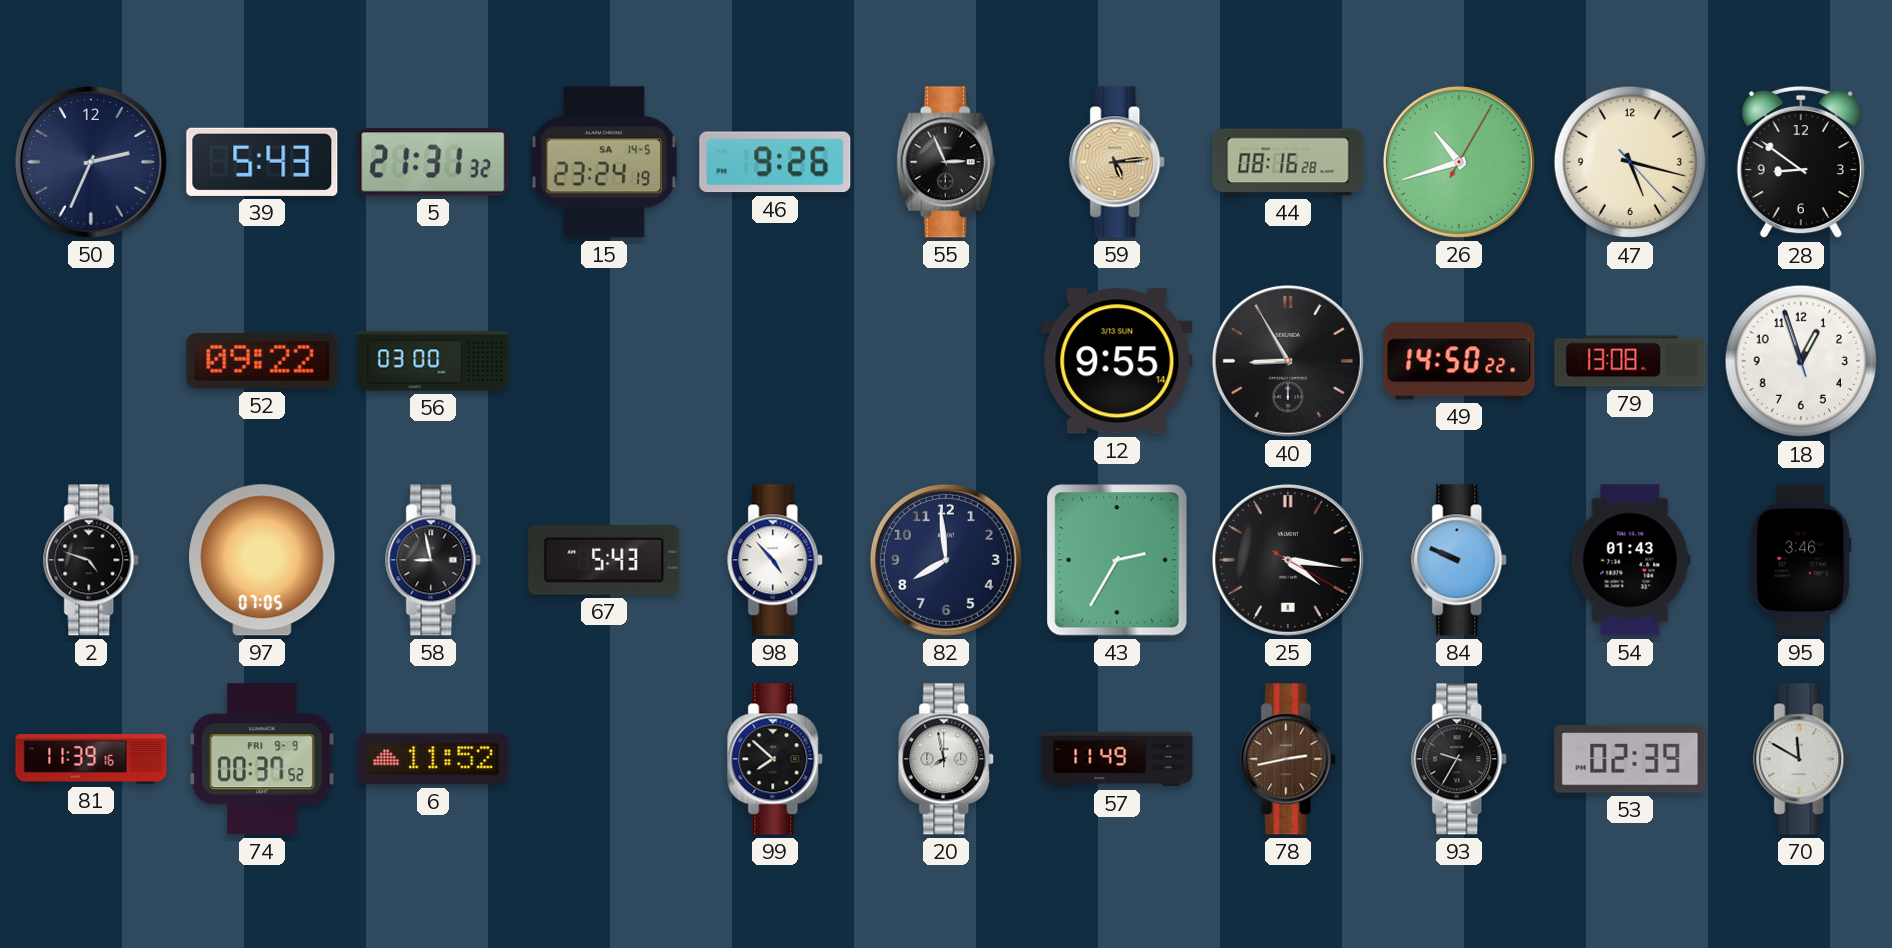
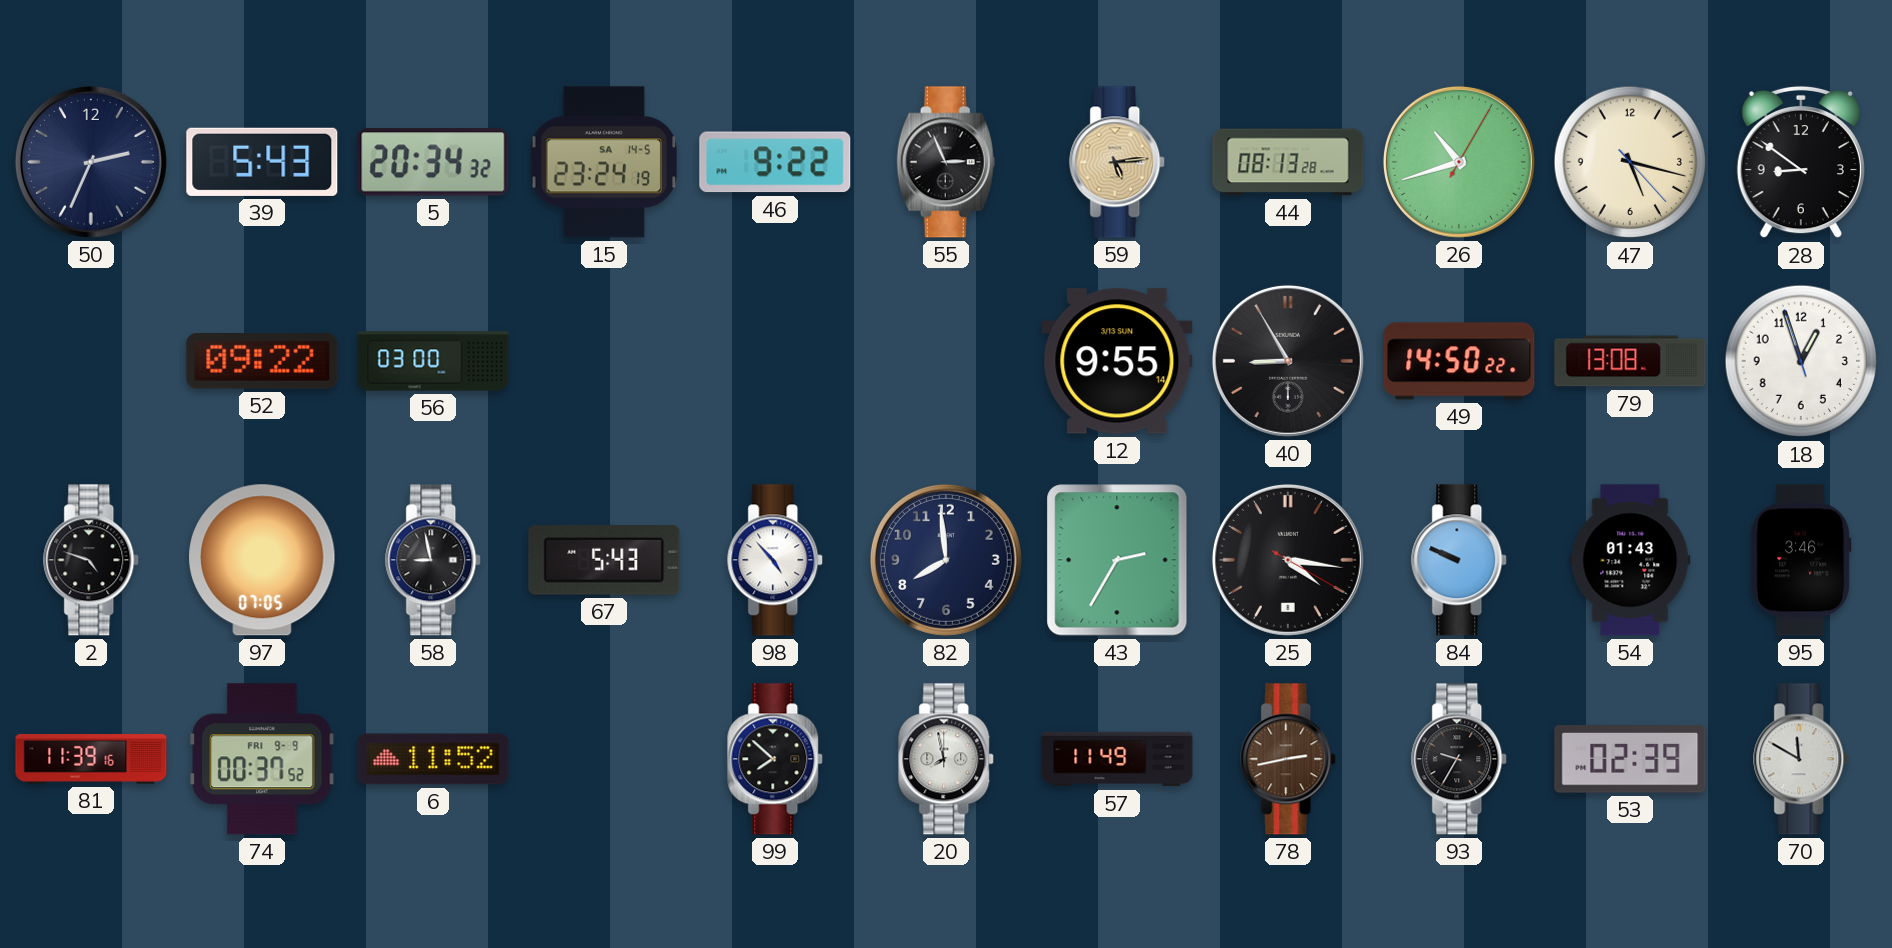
5: 21:31 -> 20:34
46: 9:26 -> 9:22
44: 08:16 -> 08:13
